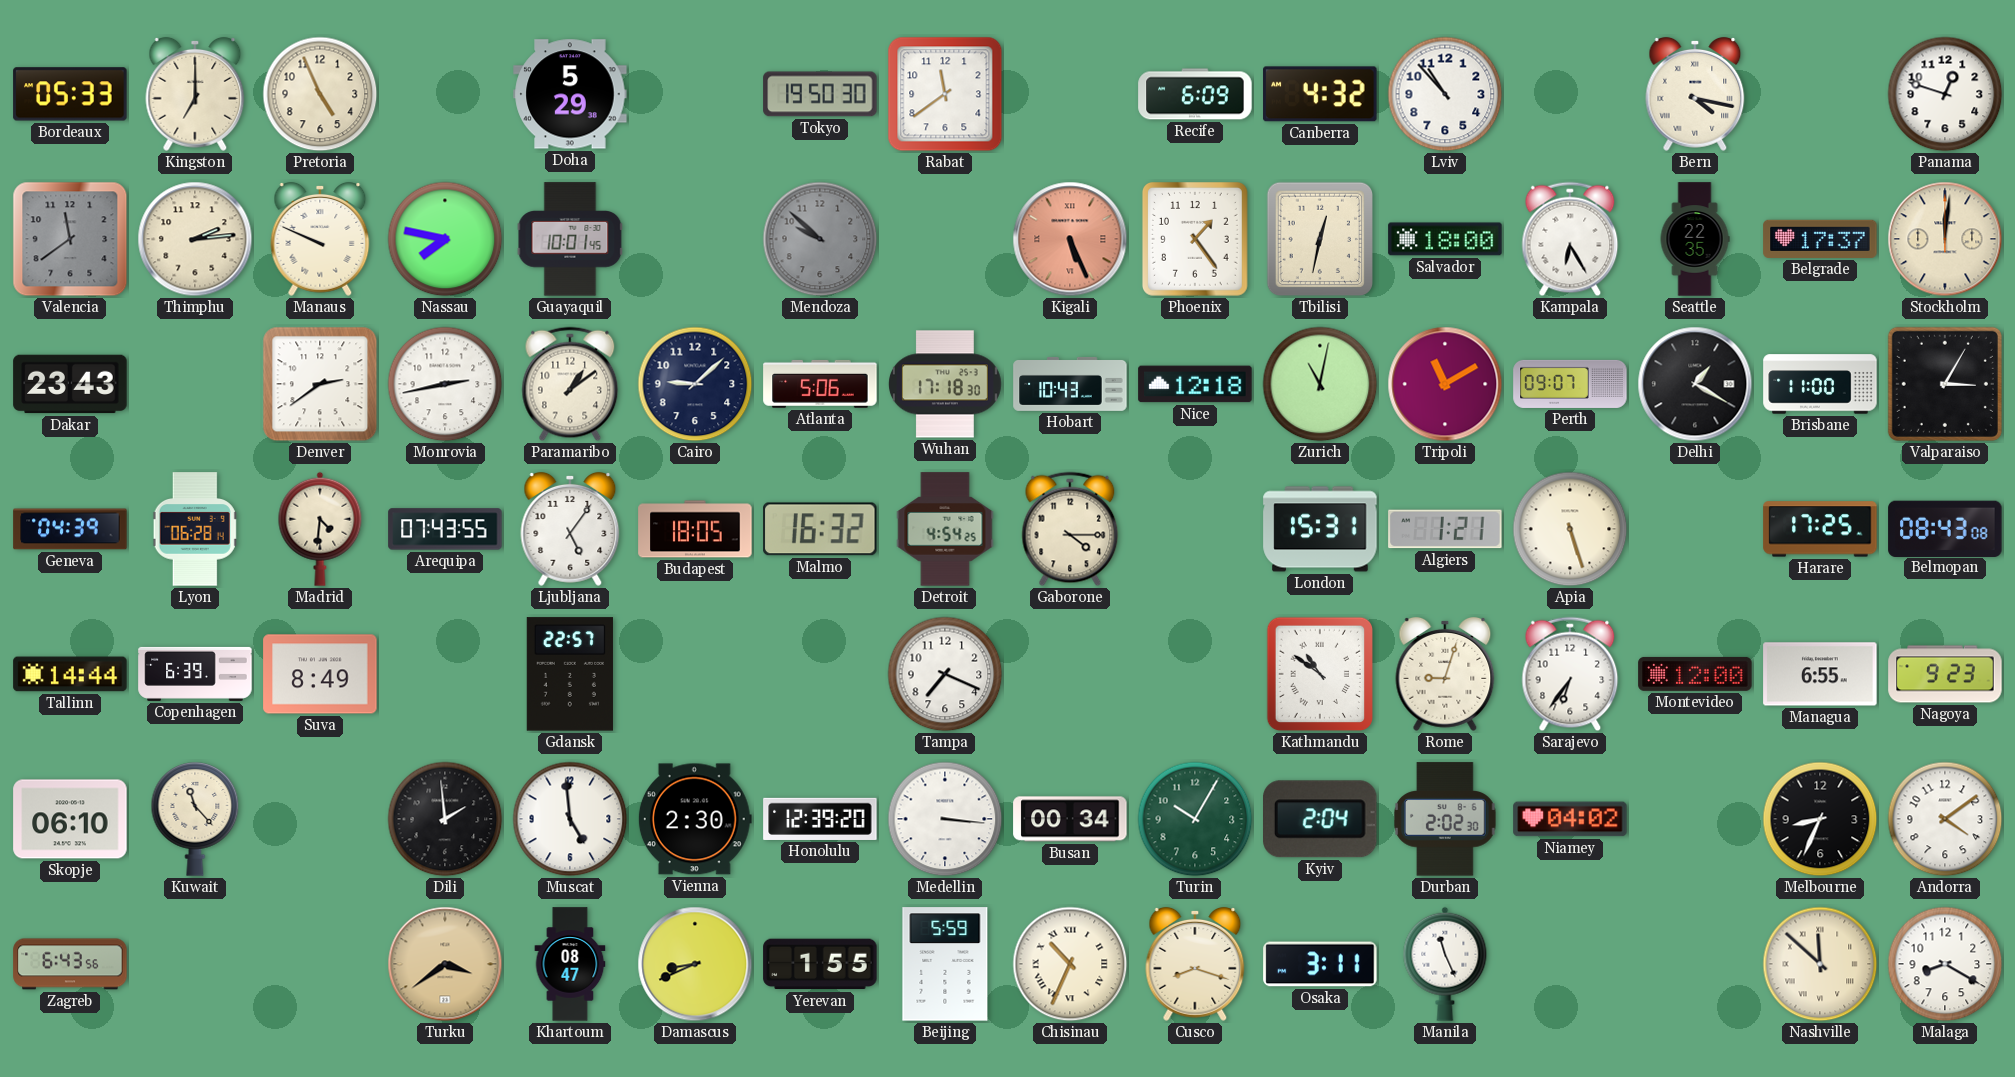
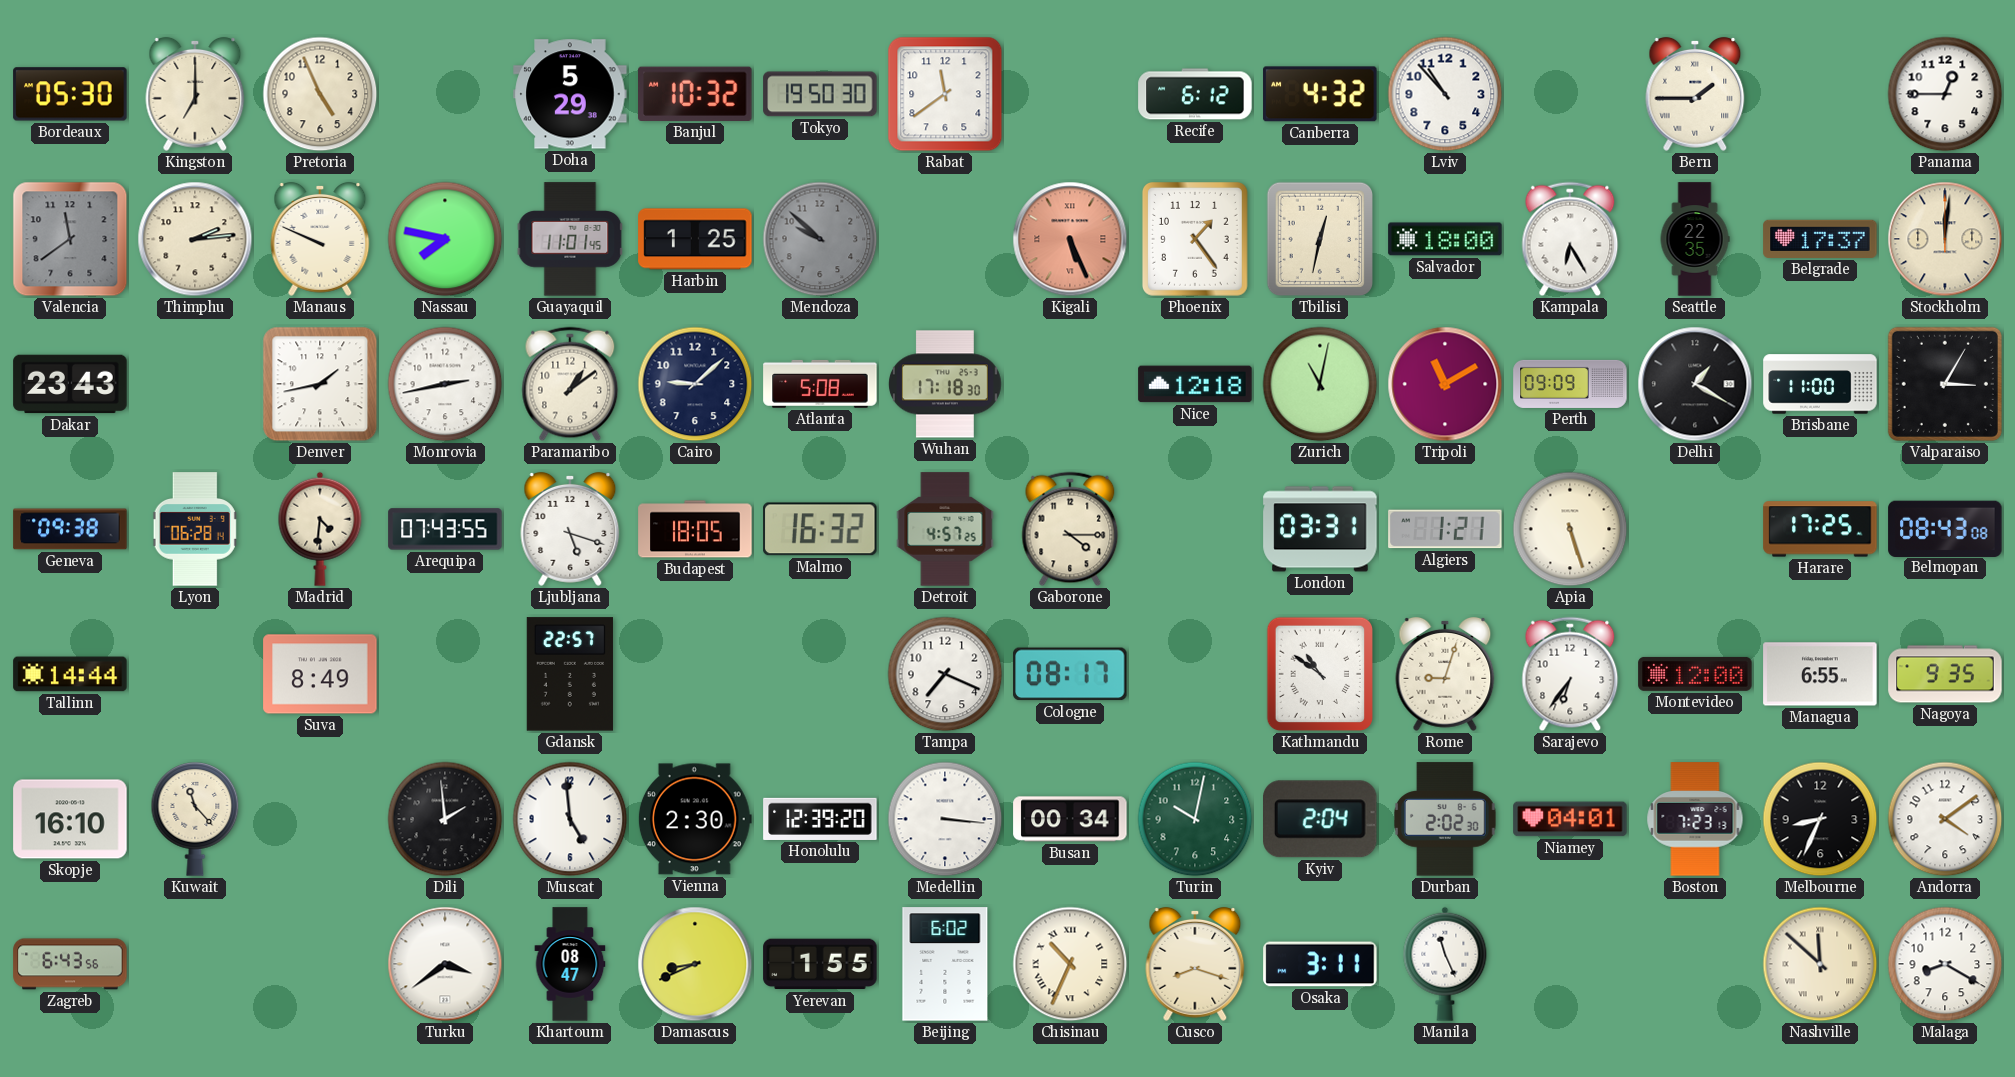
Bordeaux: 05:33 -> 05:30
Banjul: none -> 10:32
Recife: 6:09 -> 6:12
Bern: 4:17 -> 1:45
Panama: 12:48 -> 12:45
Guayaquil: 10:01 -> 11:01
Harbin: none -> 1:25
Denver: 2:39 -> 1:43
Atlanta: 5:06 -> 5:08
Hobart: 10:43 -> none
Perth: 09:07 -> 09:09
Geneva: 04:39 -> 09:38
Ljubljana: 5:06 -> 5:18
Detroit: 4:54 -> 4:57
London: 15:31 -> 03:31
Copenhagen: 6:39 -> none
Cologne: none -> 08:17
Nagoya: 9:23 -> 9:35
Skopje: 06:10 -> 16:10
Turin: 10:05 -> 10:02
Niamey: 04:02 -> 04:01
Boston: none -> 7:23
Turku dial: champagne -> white
Beijing: 5:59 -> 6:02
